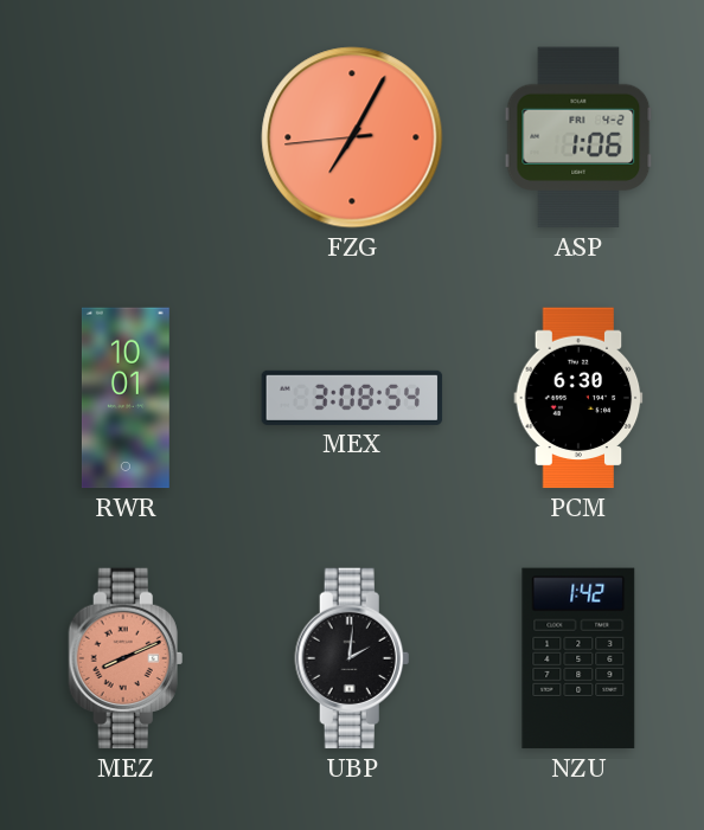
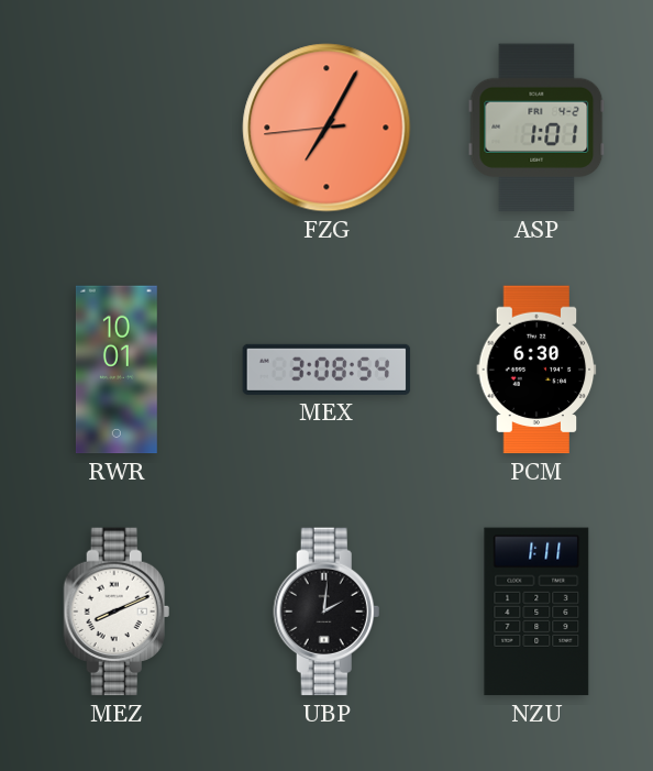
ASP: 1:06 -> 1:01
MEZ dial: salmon -> white
NZU: 1:42 -> 1:11
